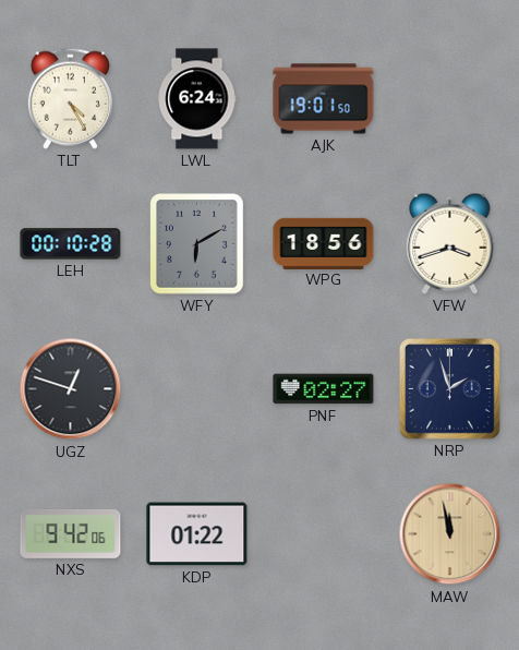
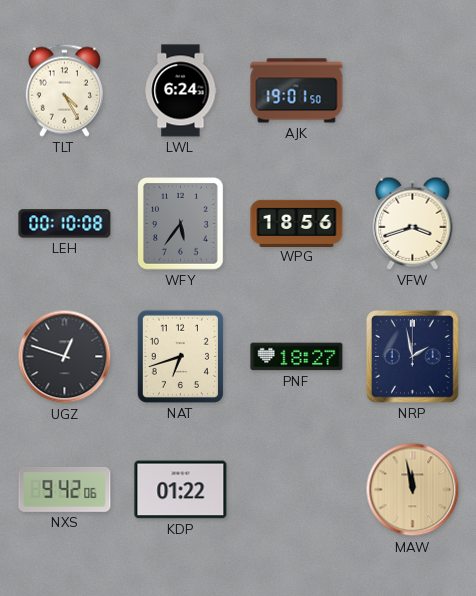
LEH: 00:10:28 -> 00:10:08
WFY: 6:10 -> 5:36
NAT: none -> 6:42
PNF: 02:27 -> 18:27
NRP: 1:57 -> 1:58
